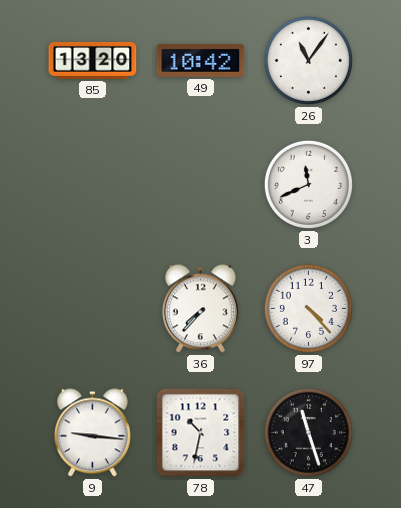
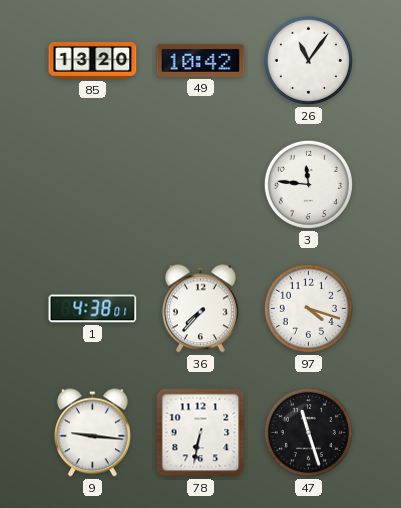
3: 11:41 -> 11:46
1: none -> 4:38
97: 4:23 -> 4:18
78: 10:32 -> 6:32
